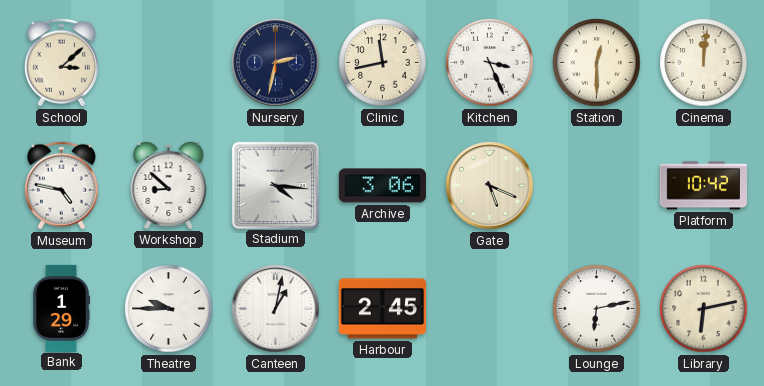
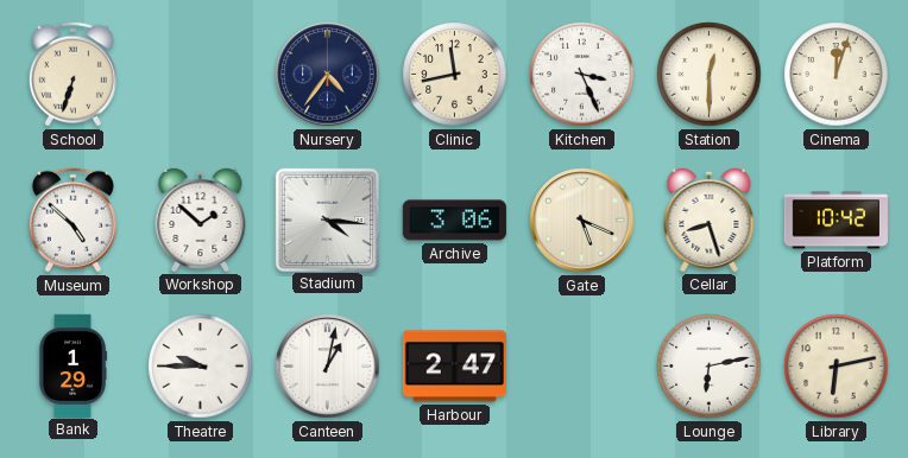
School: 3:08 -> 6:33
Nursery: 2:32 -> 4:36
Cinema: 12:01 -> 12:03
Museum: 4:47 -> 4:52
Workshop: 8:52 -> 1:52
Cellar: none -> 8:27
Harbour: 2:45 -> 2:47
